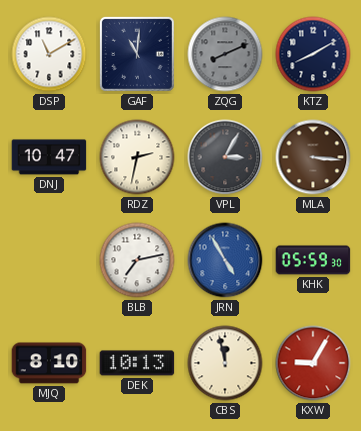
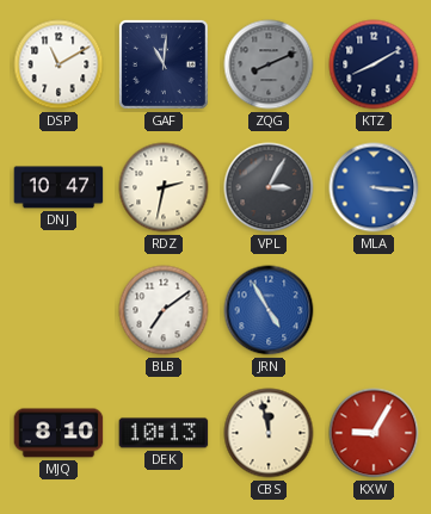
MLA dial: brown -> blue
BLB: 7:13 -> 7:09
KHK: 05:59 -> none
